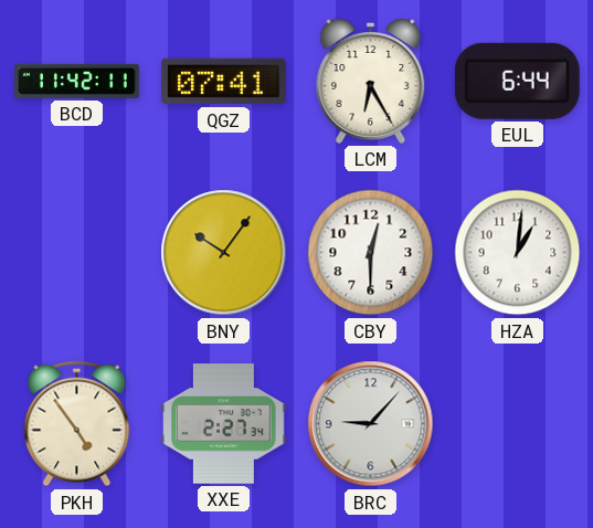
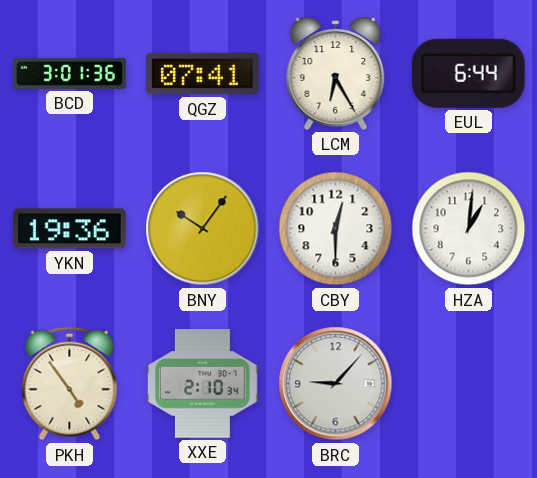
BCD: 11:42 -> 3:01
YKN: none -> 19:36
XXE: 2:27 -> 2:10
